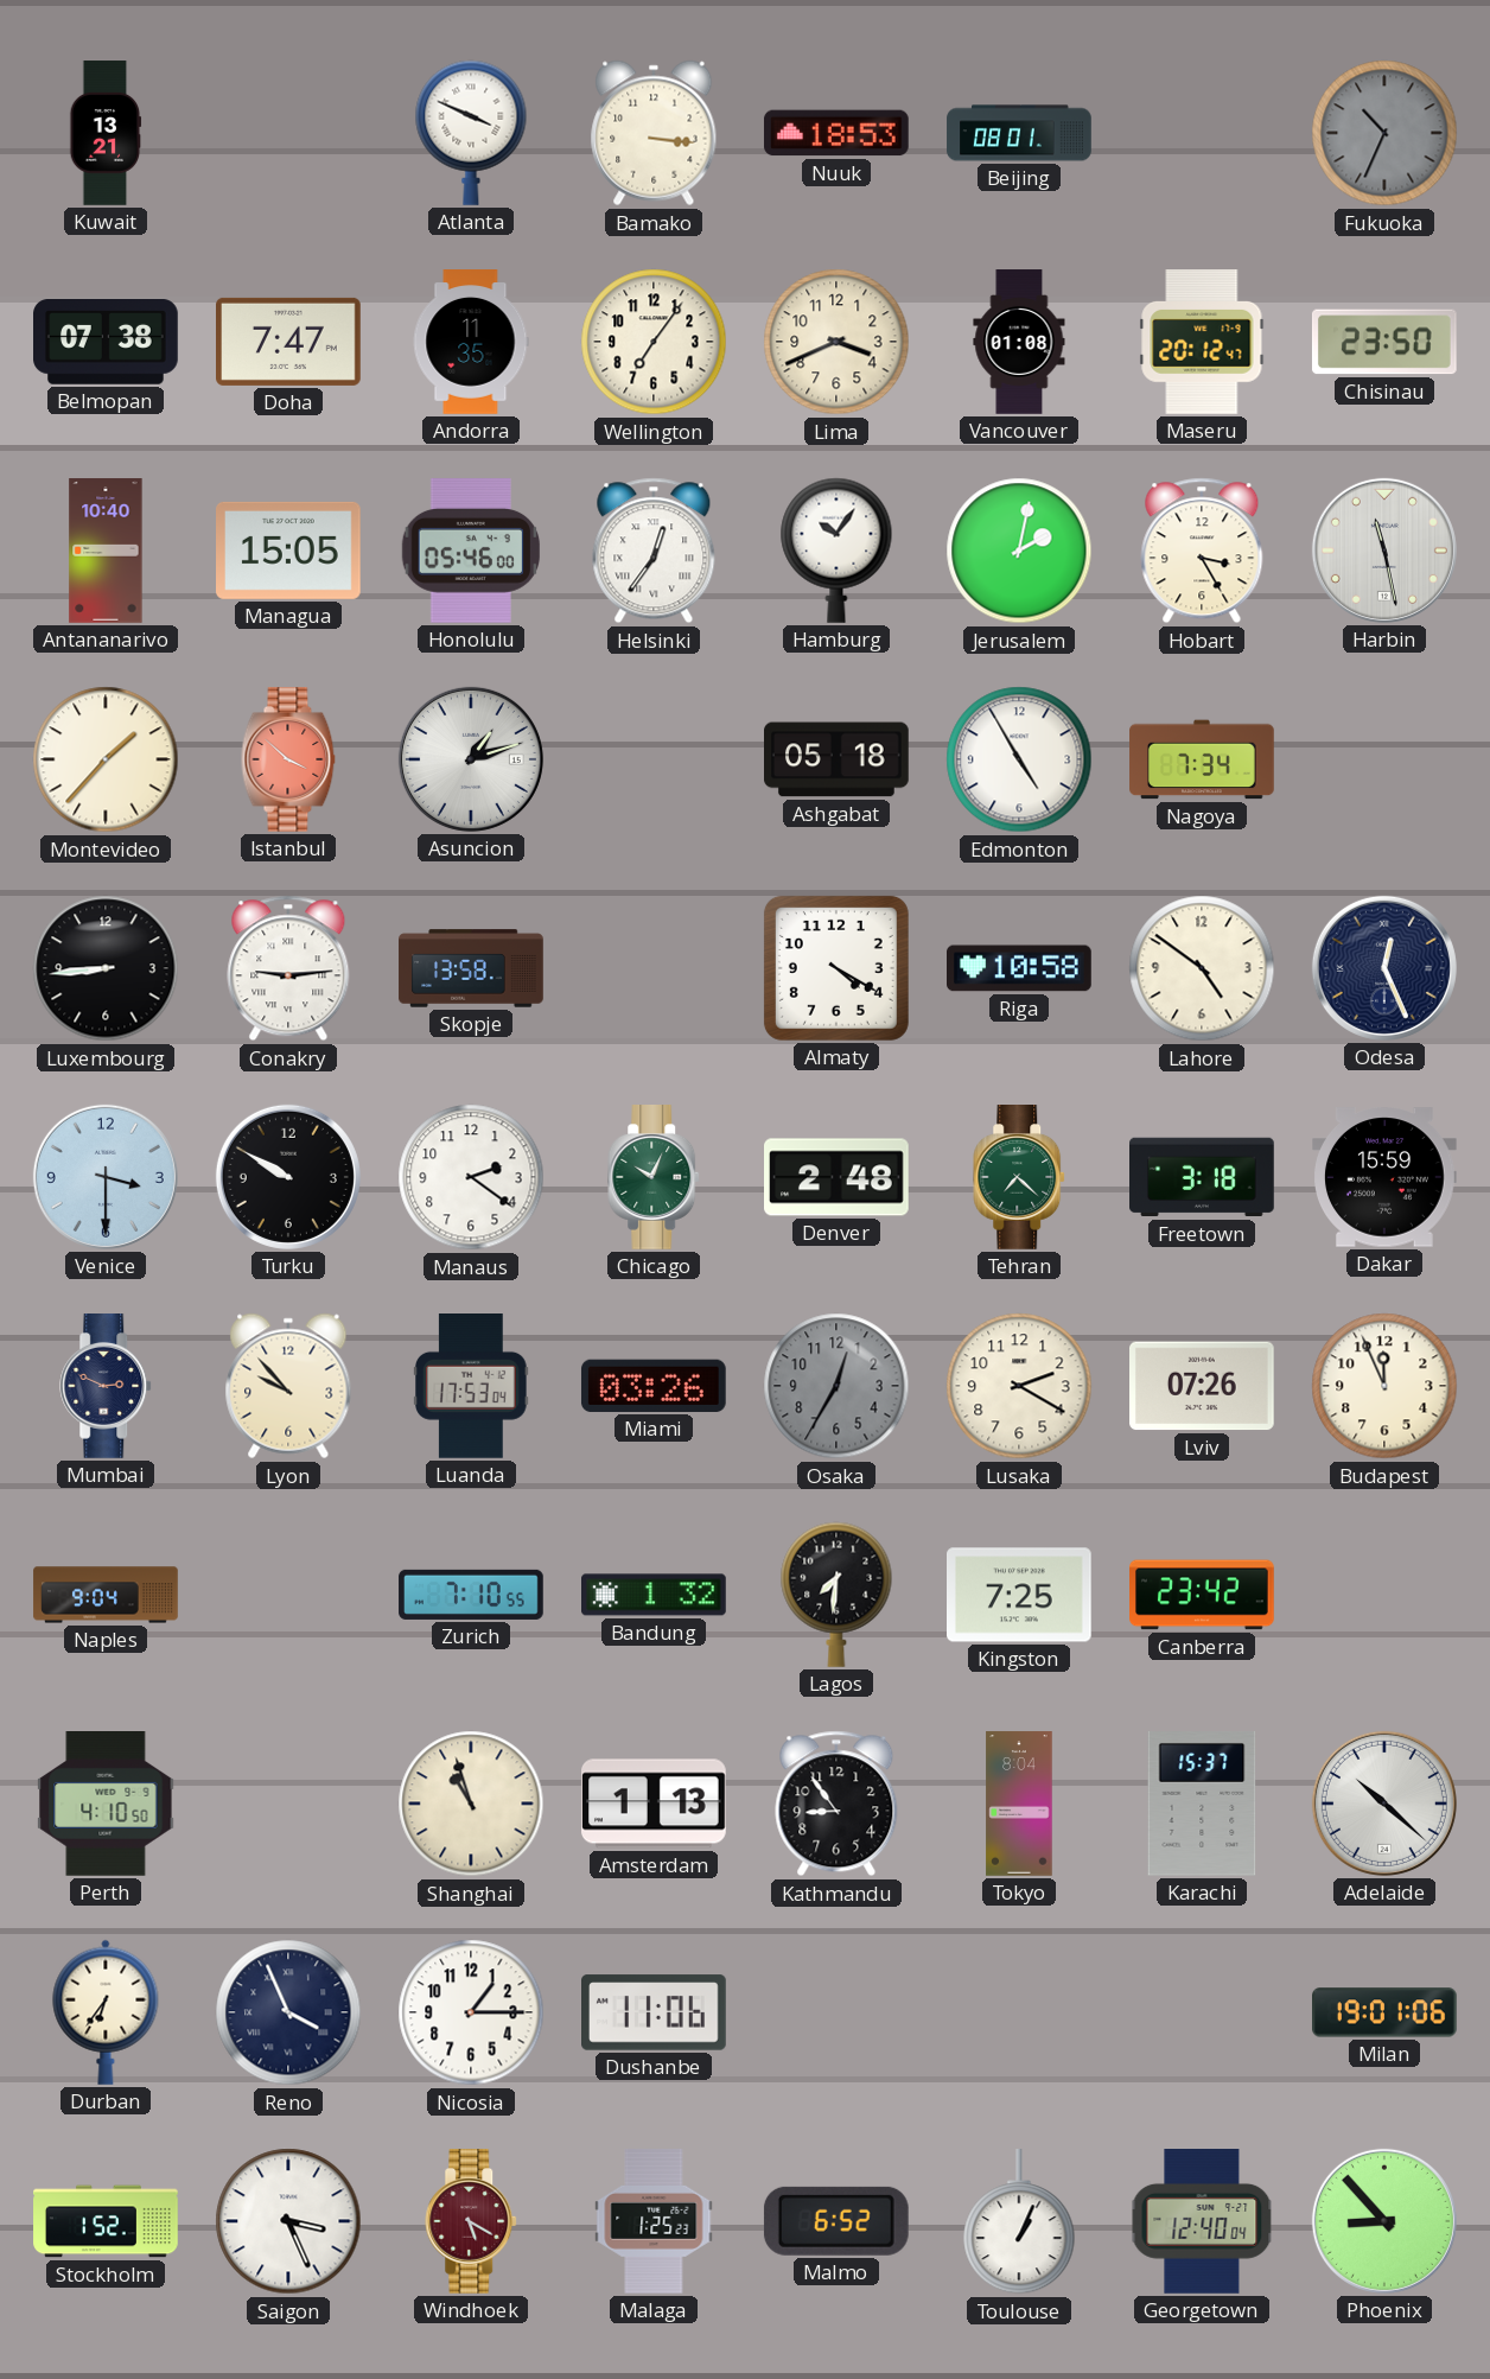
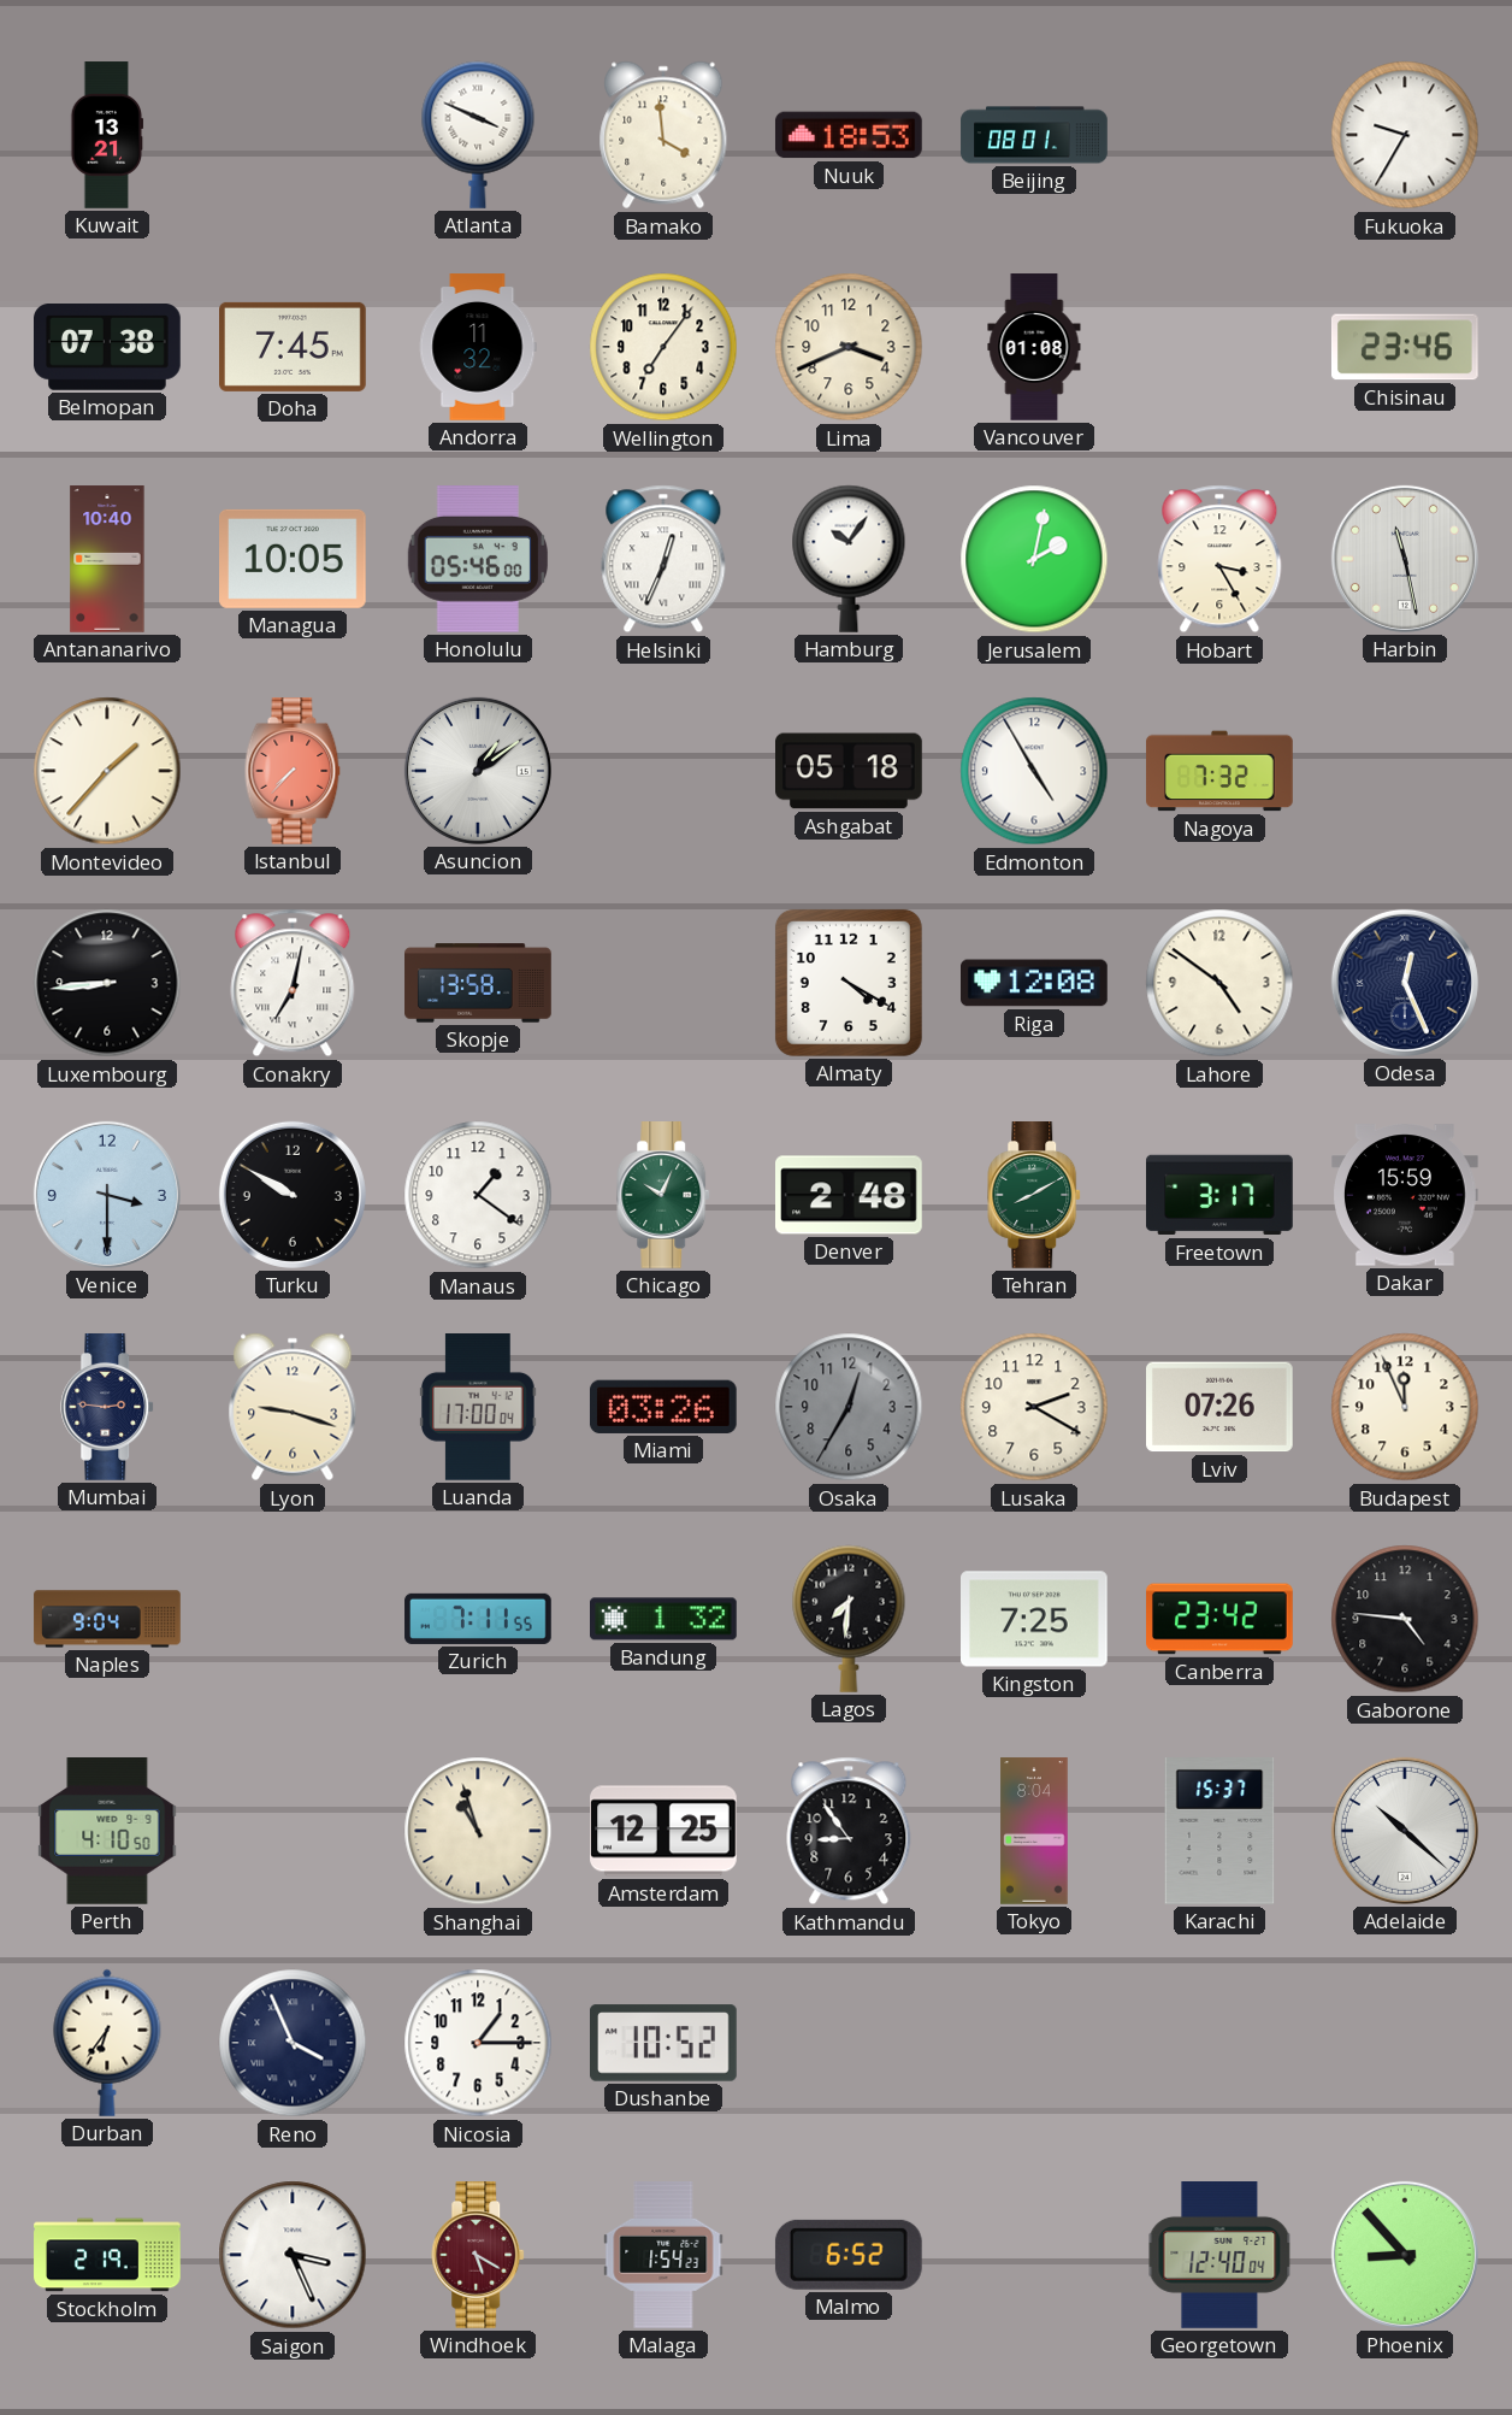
Bamako: 3:16 -> 3:59
Fukuoka: 10:34 -> 9:35
Fukuoka dial: grey -> white
Doha: 7:47 -> 7:45
Andorra: 11:35 -> 11:32
Maseru: 20:12 -> none
Chisinau: 23:50 -> 23:46
Managua: 15:05 -> 10:05
Helsinki: 12:36 -> 12:34
Istanbul: 3:52 -> 7:37
Asuncion: 1:12 -> 1:09
Nagoya: 7:34 -> 7:32
Conakry: 9:14 -> 7:02
Riga: 10:58 -> 12:08
Manaus: 2:21 -> 1:21
Tehran: 7:22 -> 8:10
Freetown: 3:18 -> 3:17
Mumbai: 2:49 -> 2:46
Lyon: 9:53 -> 9:18
Luanda: 17:53 -> 17:00
Zurich: 7:10 -> 7:11
Gaborone: none -> 4:46
Amsterdam: 1:13 -> 12:25
Dushanbe: 11:06 -> 10:52
Milan: 19:01 -> none
Stockholm: 1:52 -> 2:19
Malaga: 1:25 -> 1:54
Toulouse: 1:04 -> none
